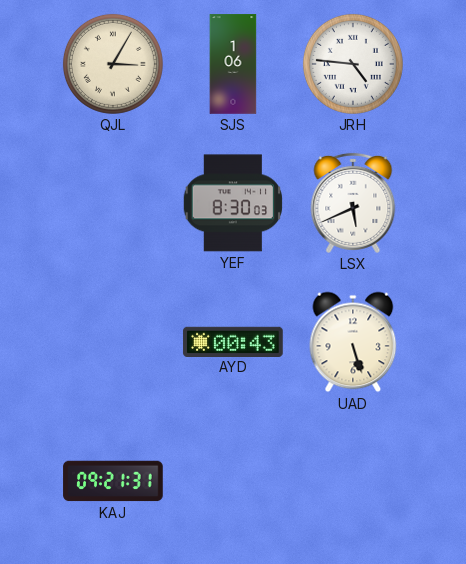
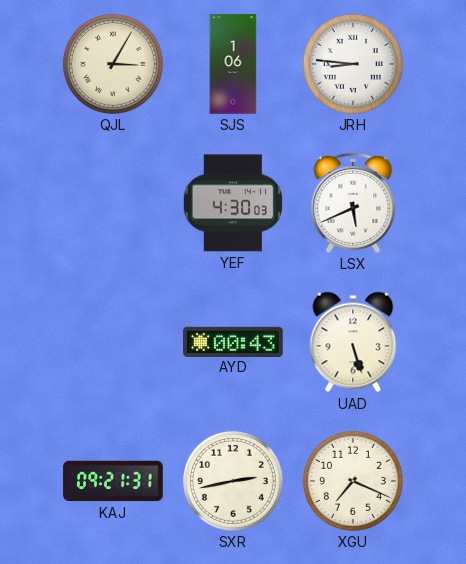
JRH: 4:46 -> 8:46
YEF: 8:30 -> 4:30
SXR: none -> 2:43
XGU: none -> 7:19
